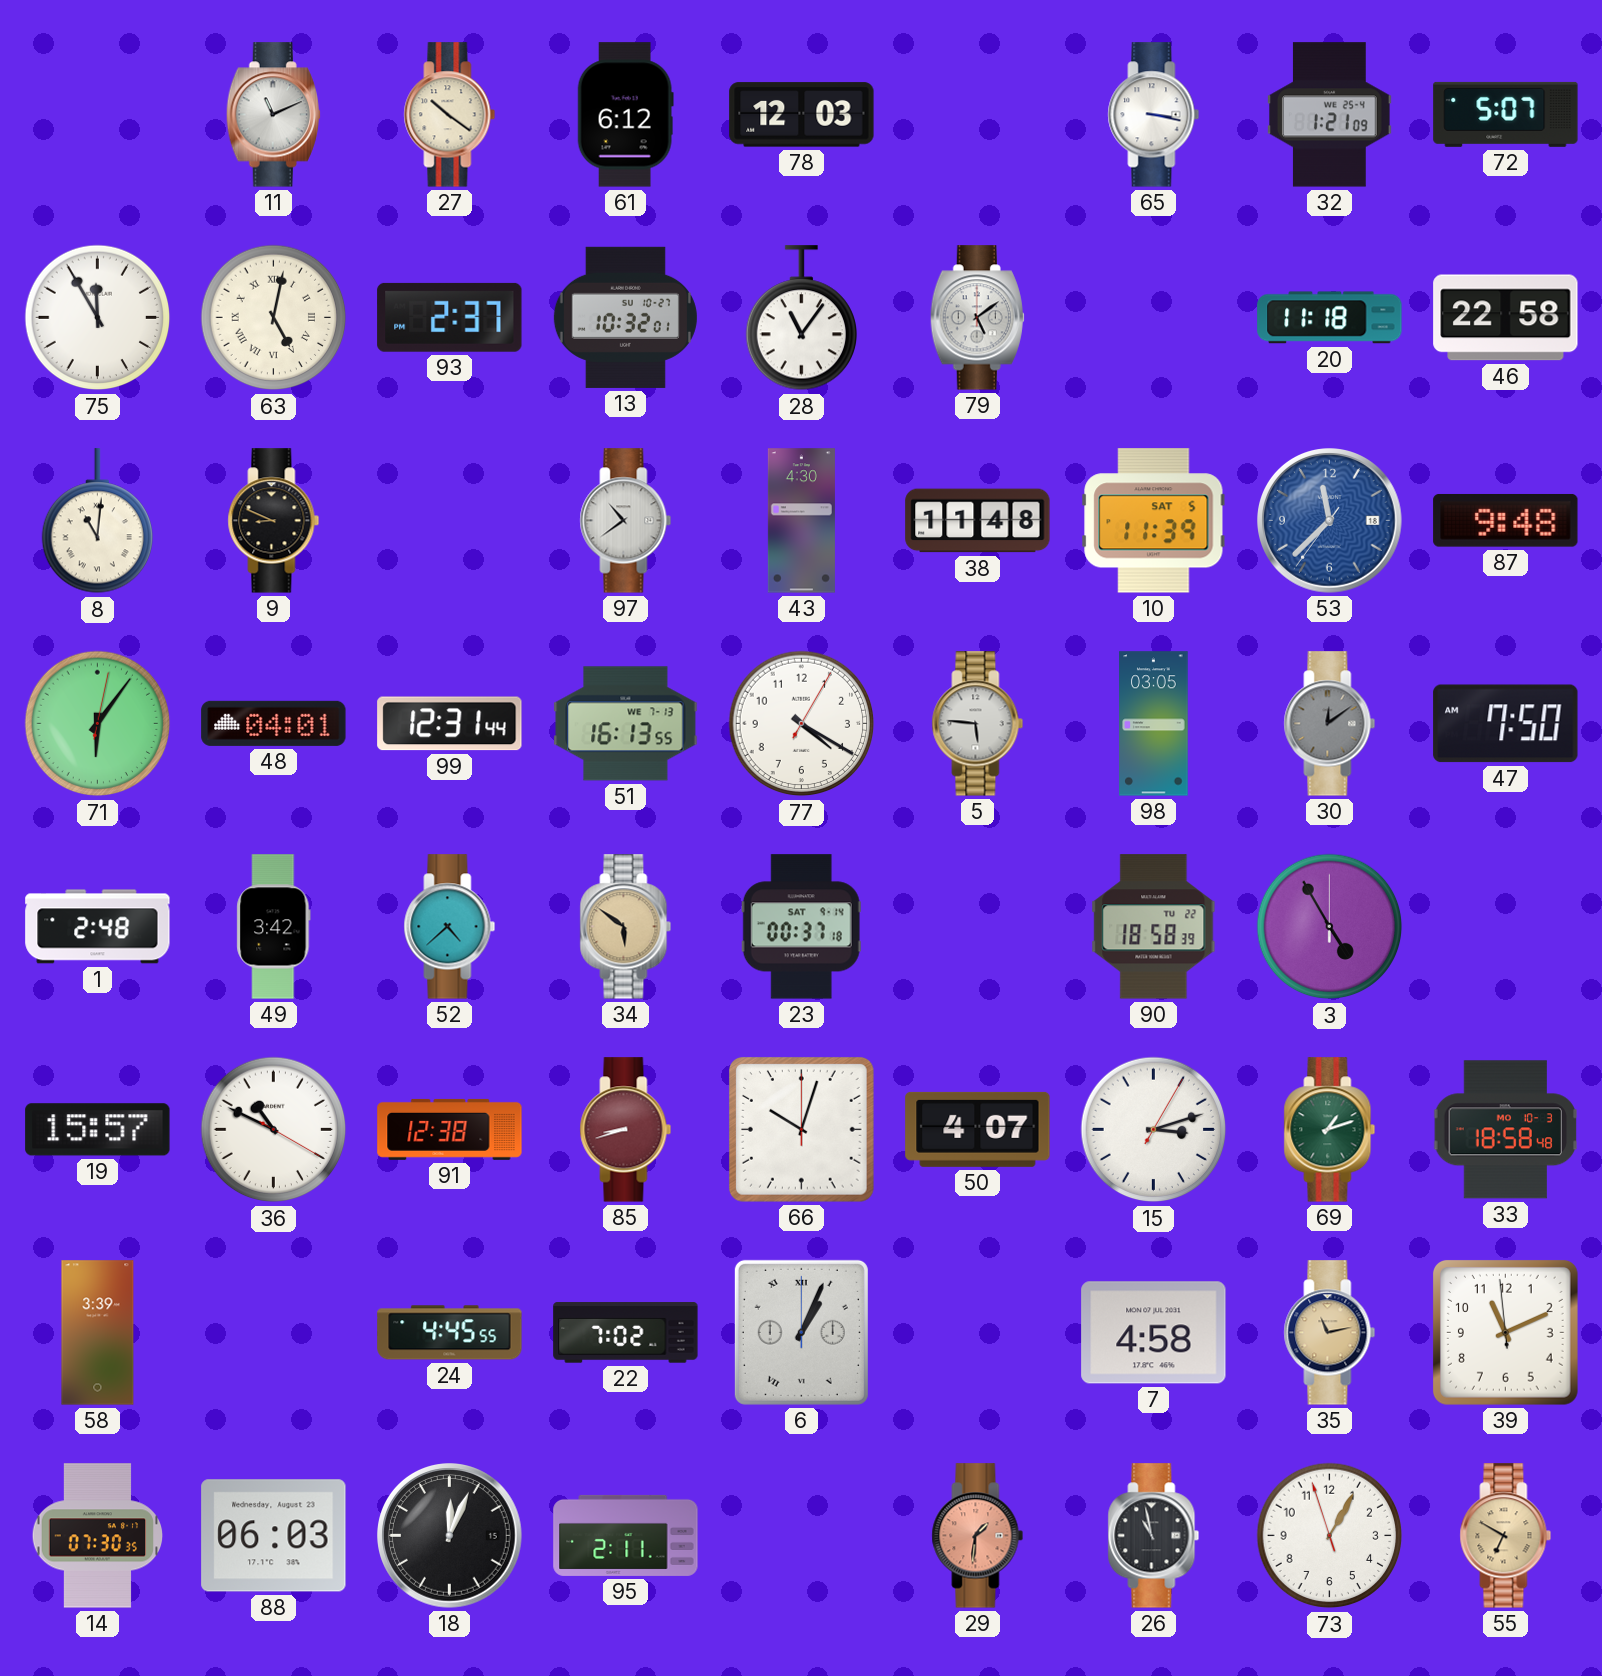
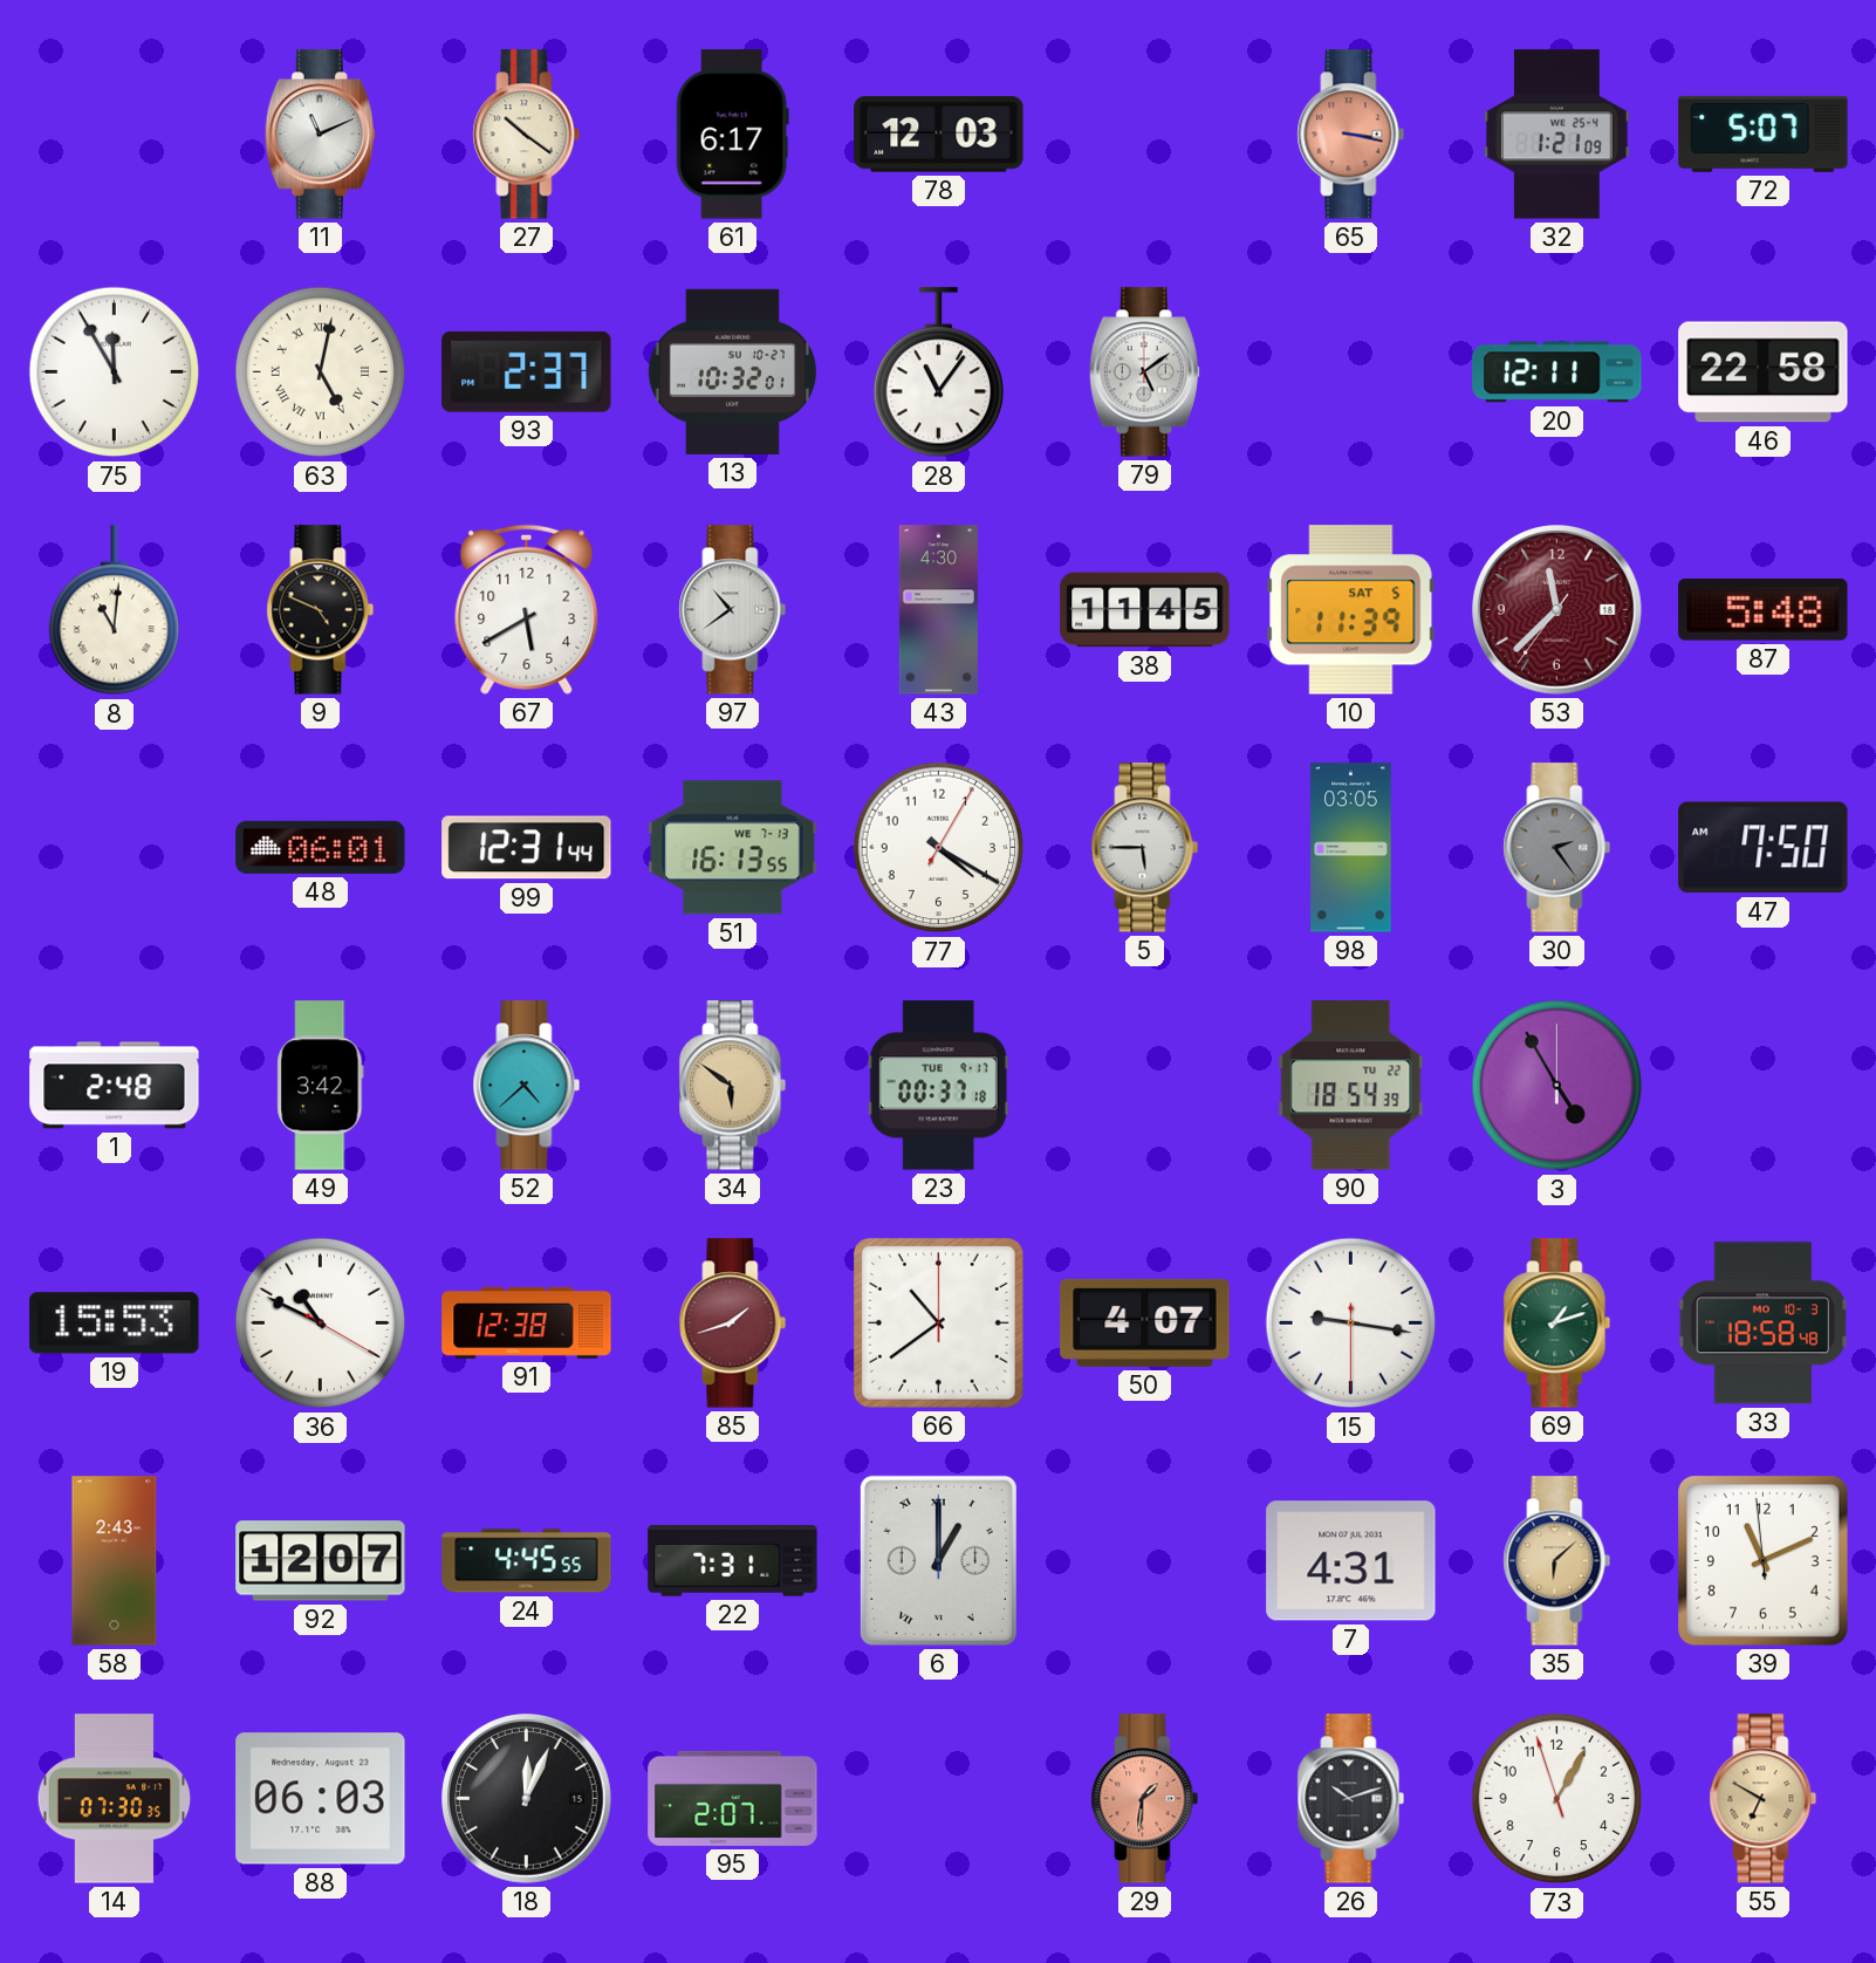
61: 6:12 -> 6:17
65 dial: white -> salmon
20: 11:18 -> 12:11
9: 8:49 -> 4:49
67: none -> 5:40
38: 11:48 -> 11:45
53 dial: blue -> burgundy
87: 9:48 -> 5:48
71: 6:06 -> none
48: 04:01 -> 06:01
5: 5:46 -> 5:45
30: 12:09 -> 2:24
23 date: SAT 9-14 -> TUE 9-17
90: 18:58 -> 18:54
19: 15:57 -> 15:53
85: 8:42 -> 1:42
66: 10:03 -> 10:39
15: 3:12 -> 9:16
58: 3:39 -> 2:43
92: none -> 12:07
22: 7:02 -> 7:31
6: 1:04 -> 1:00
7: 4:58 -> 4:31
35: 11:13 -> 6:08
95: 2:11 -> 2:07
26: 10:58 -> 10:12
